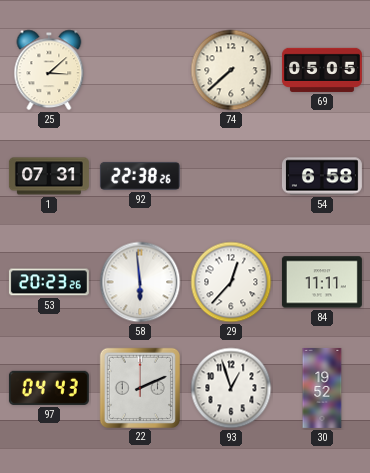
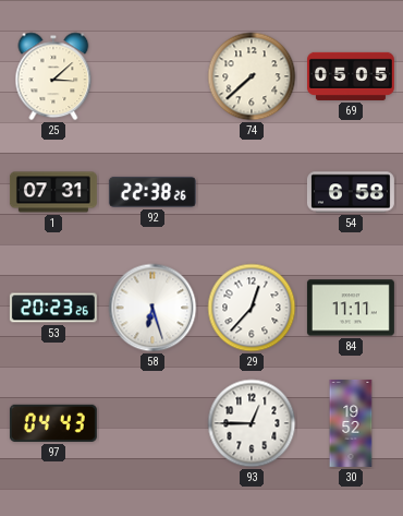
58: 5:59 -> 6:27
22: 2:11 -> none
93: 12:57 -> 12:45
